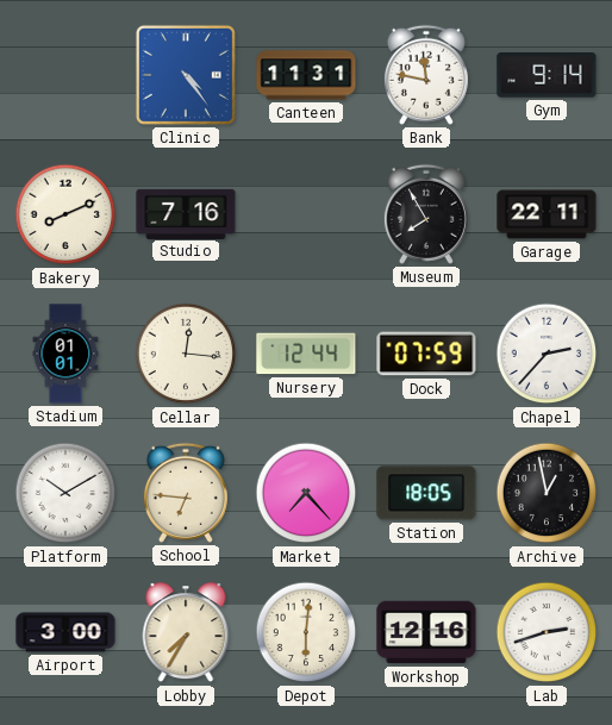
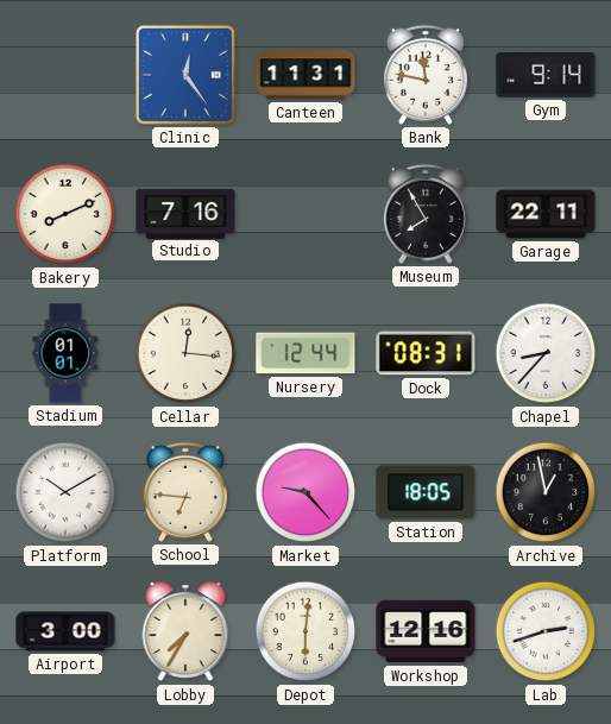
Clinic: 4:24 -> 12:24
Dock: 07:59 -> 08:31
Chapel: 2:37 -> 8:37
Market: 7:23 -> 9:23
